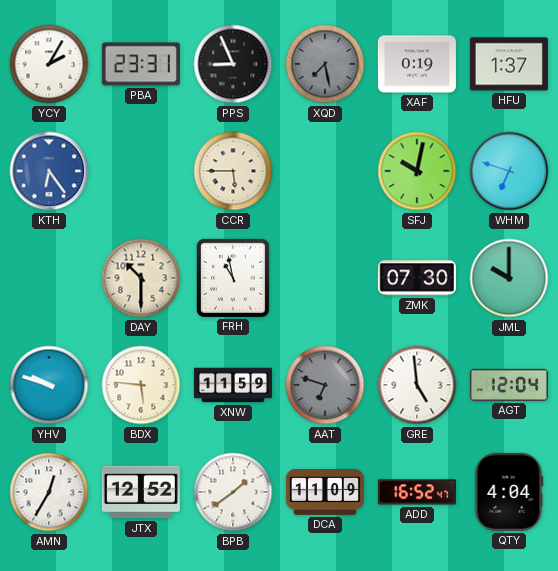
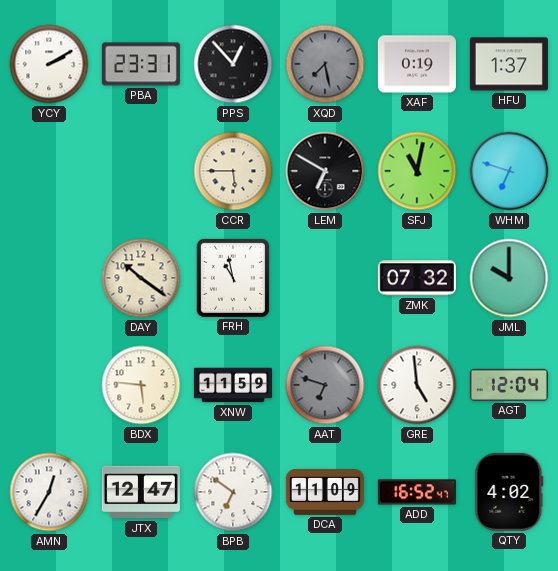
YCY: 2:05 -> 2:10
PPS: 8:56 -> 12:53
KTH: 6:24 -> none
LEM: none -> 6:50
SFJ: 10:02 -> 11:02
DAY: 10:30 -> 10:21
ZMK: 07:30 -> 07:32
YHV: 9:48 -> none
JTX: 12:52 -> 12:47
BPB: 1:39 -> 6:51
QTY: 4:04 -> 4:02
